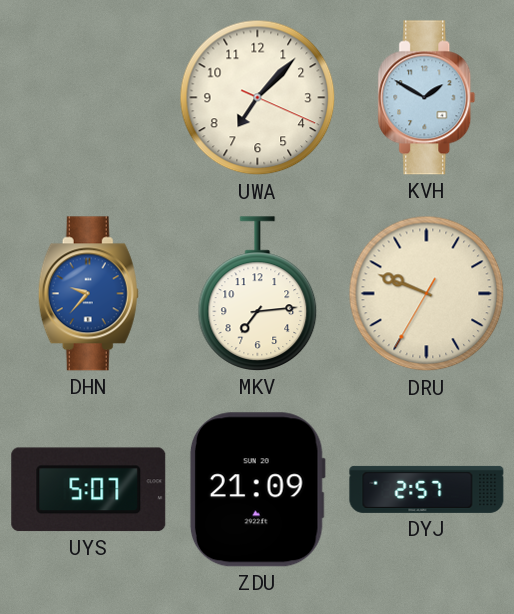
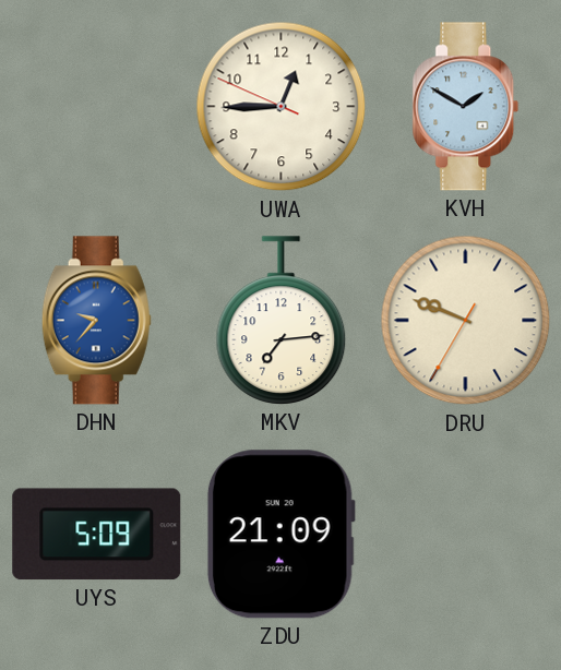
UWA: 7:07 -> 12:44
UYS: 5:07 -> 5:09
DYJ: 2:57 -> none
